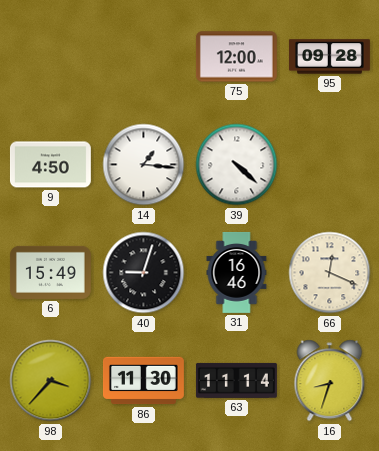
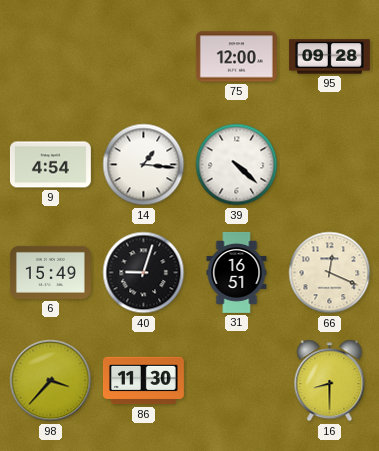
9: 4:50 -> 4:54
31: 16:46 -> 16:51
63: 11:14 -> none
16: 8:33 -> 8:30
